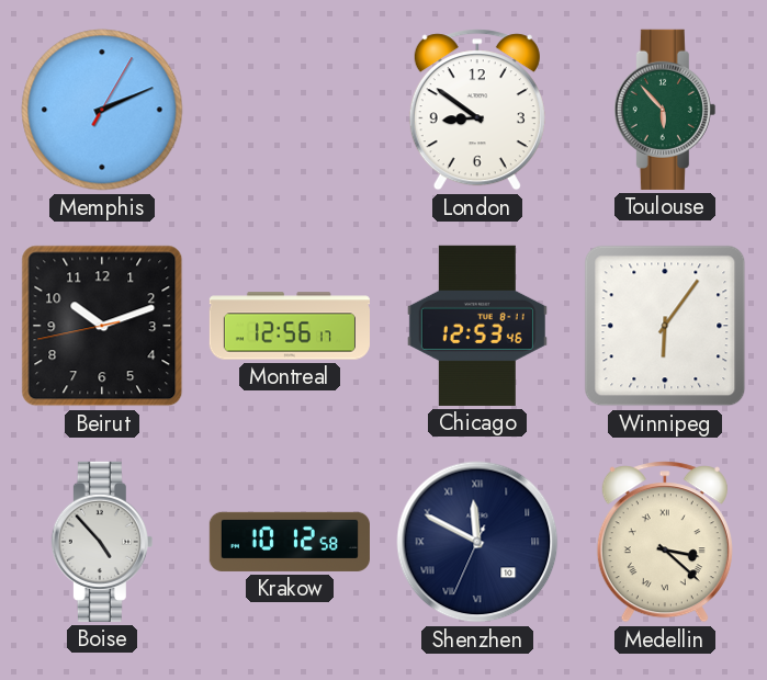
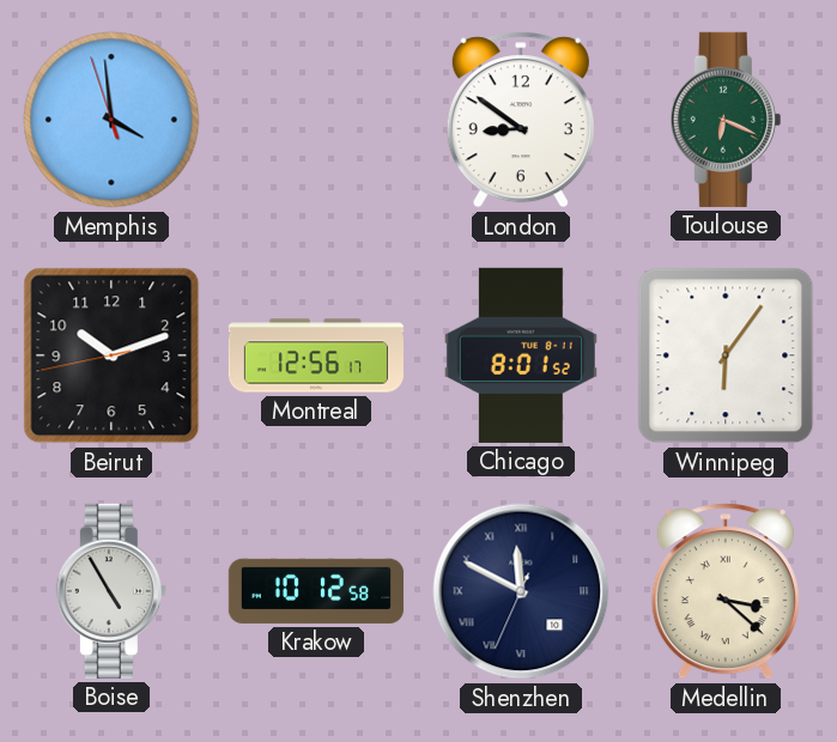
Memphis: 2:11 -> 3:58
Toulouse: 5:53 -> 6:19
Chicago: 12:53 -> 8:01
Boise: 4:53 -> 4:55
